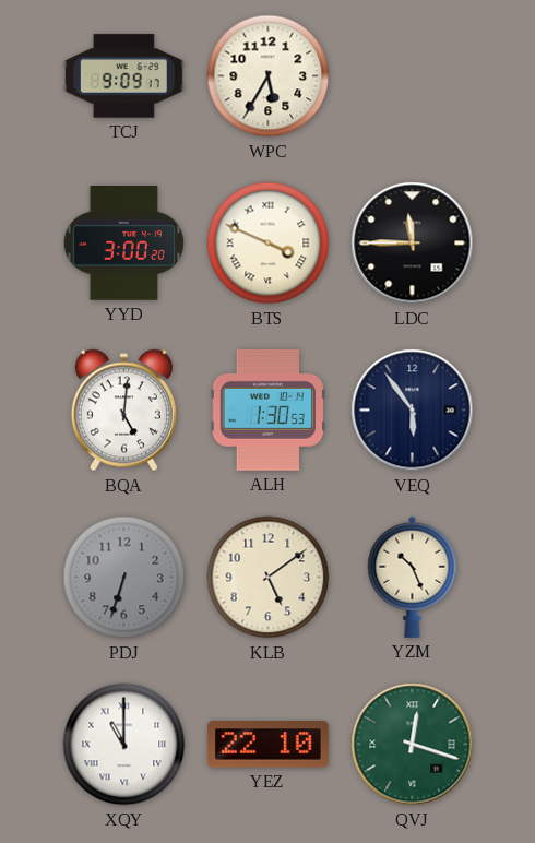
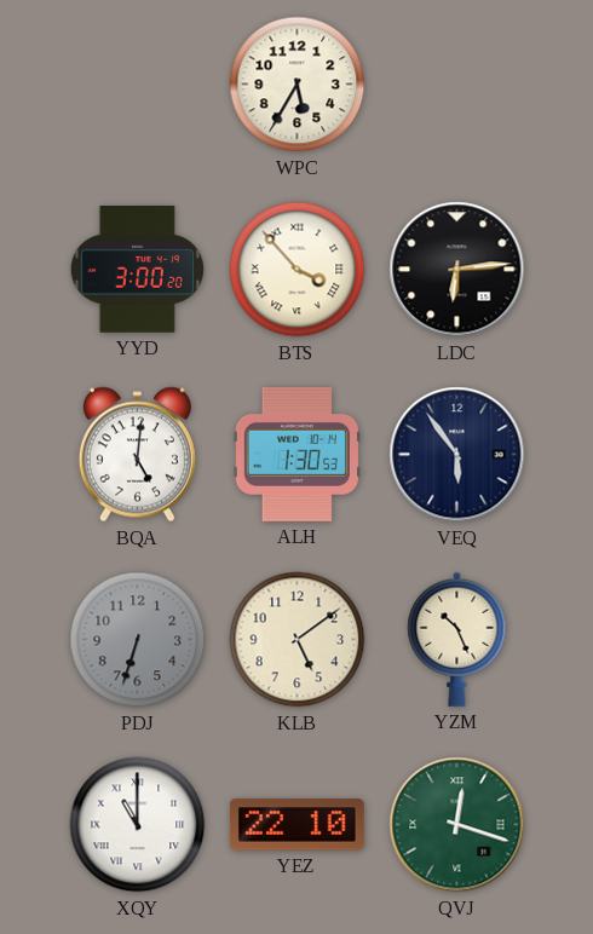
TCJ: 9:09 -> none
BTS: 3:49 -> 3:53
LDC: 11:45 -> 6:14
